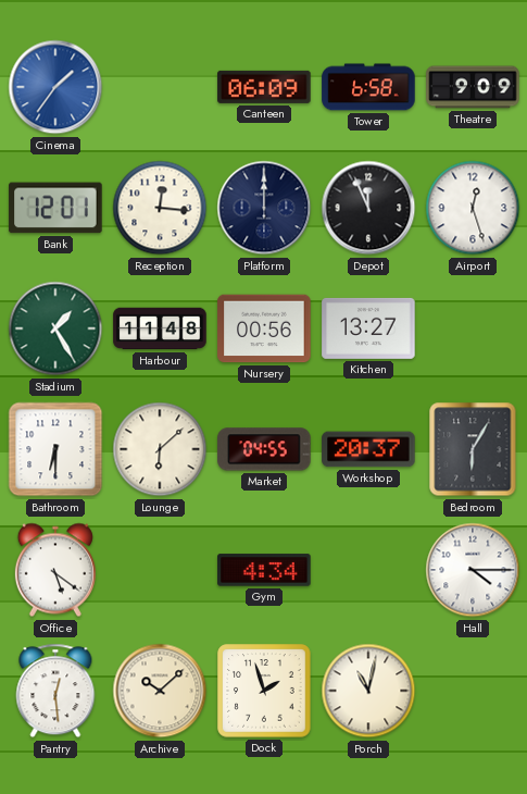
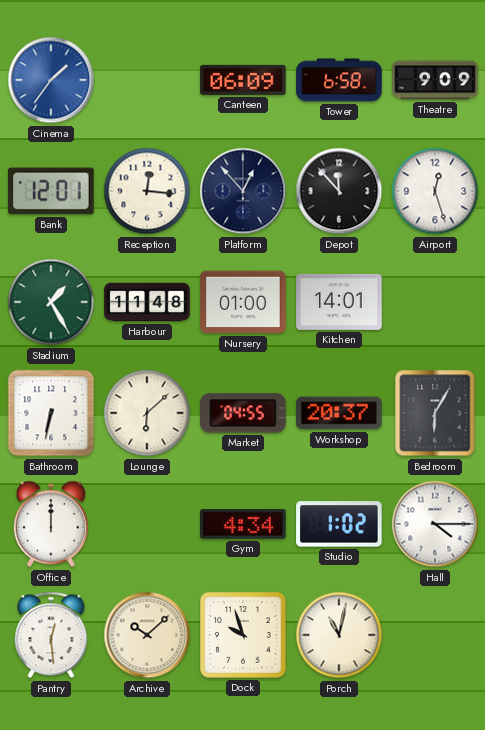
Platform: 12:00 -> 12:53
Depot: 11:56 -> 11:53
Nursery: 00:56 -> 01:00
Kitchen: 13:27 -> 14:01
Bathroom: 6:30 -> 6:32
Office: 5:21 -> 12:00
Studio: none -> 1:02
Dock: 1:57 -> 9:57
